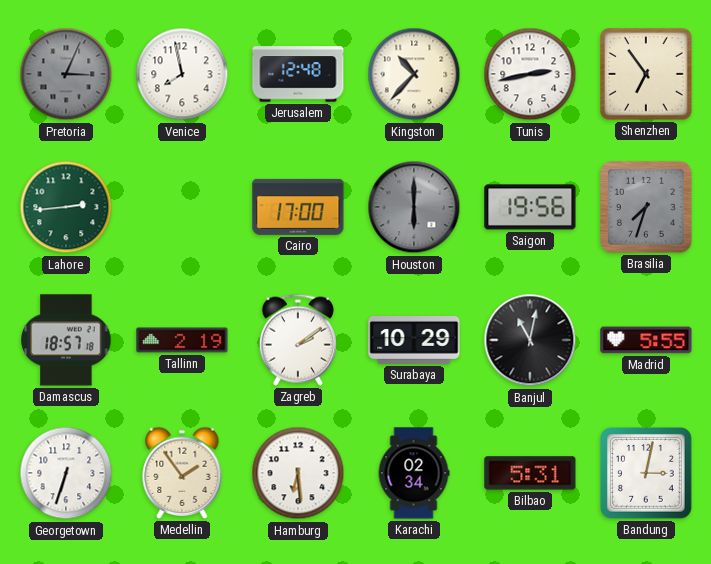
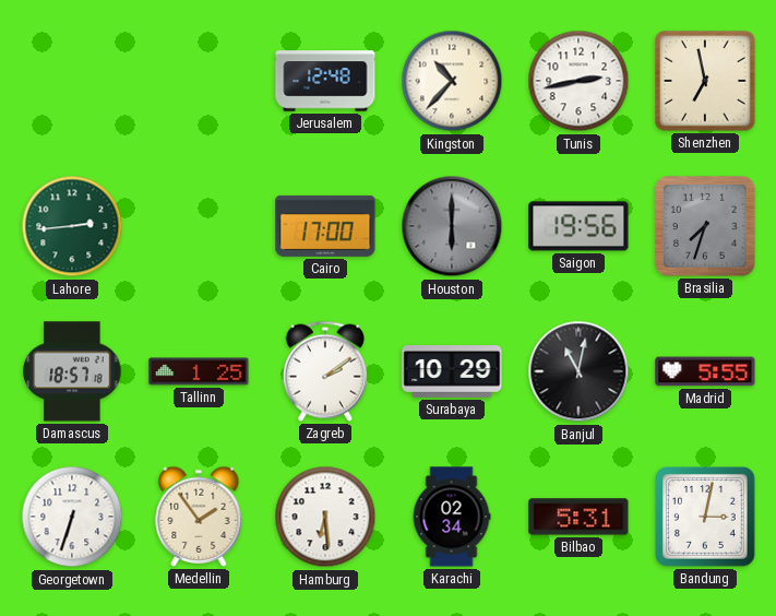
Pretoria: 3:04 -> none
Venice: 7:58 -> none
Shenzhen: 6:54 -> 6:58
Tallinn: 2:19 -> 1:25
